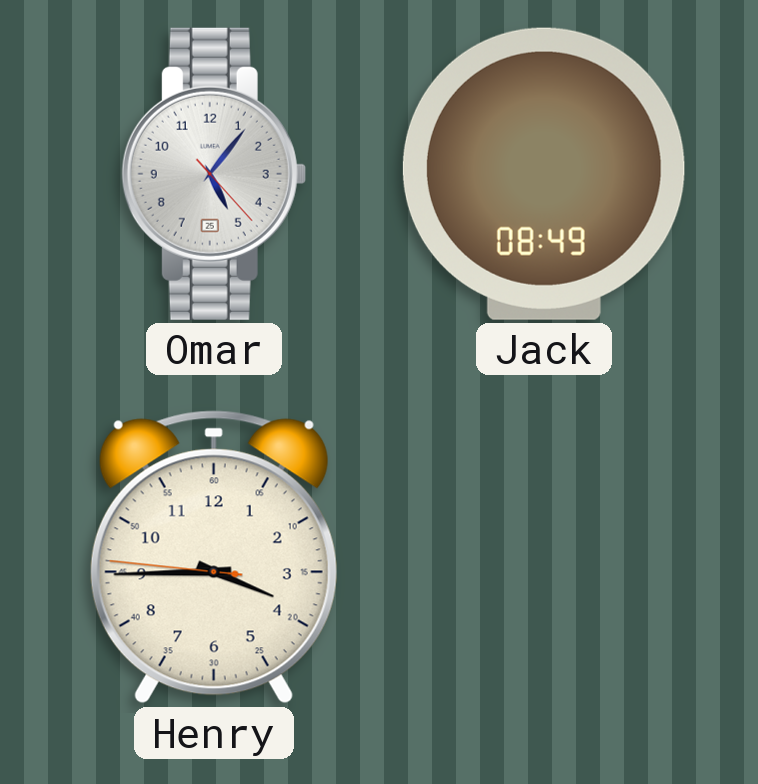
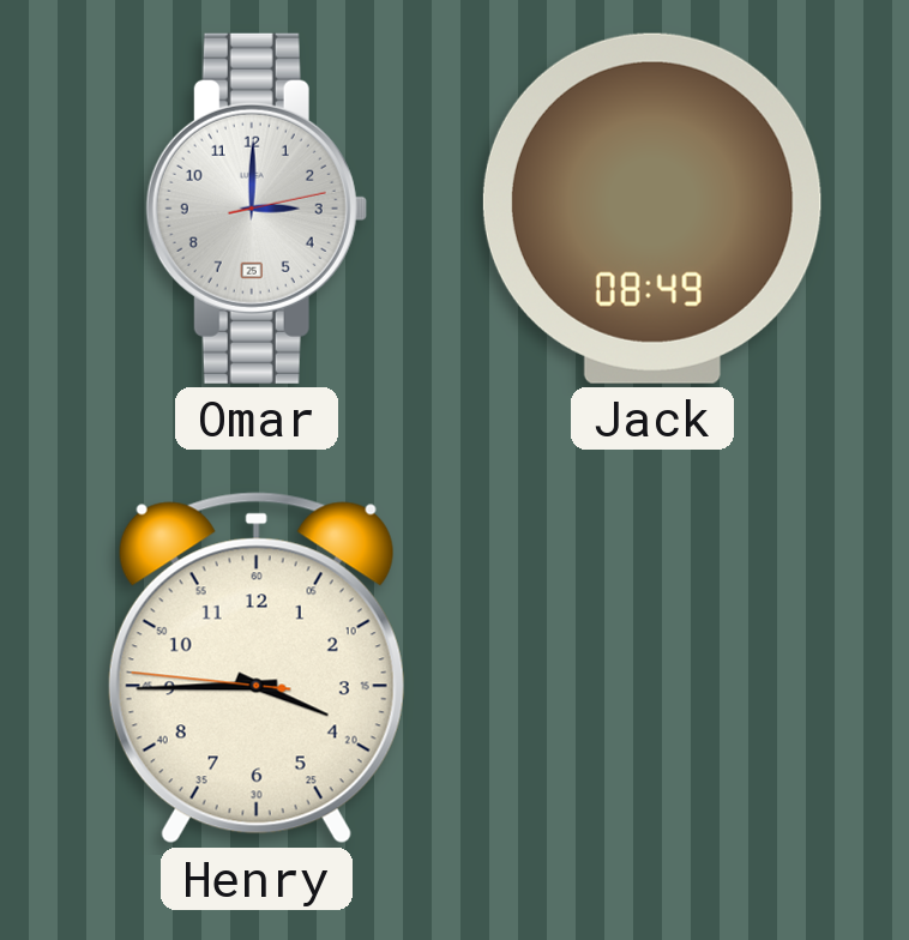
Omar: 5:06 -> 3:00
